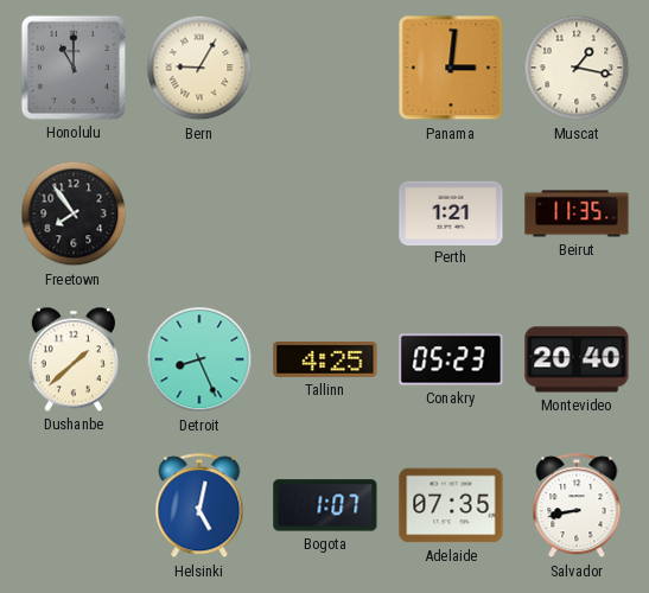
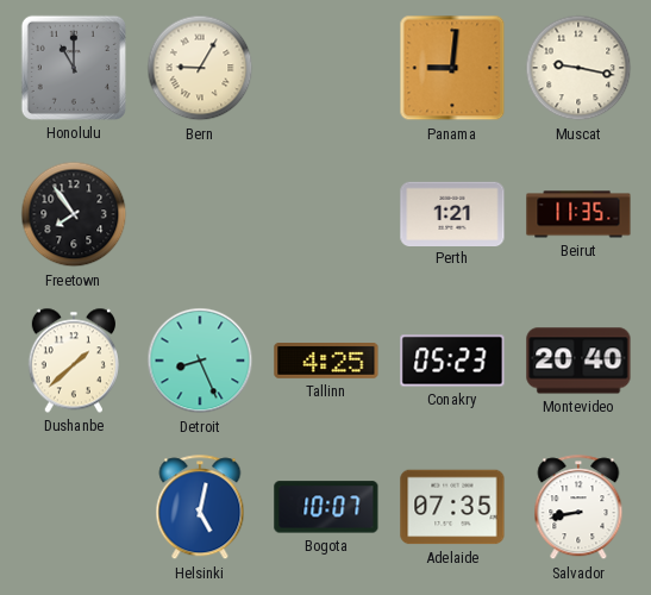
Panama: 3:01 -> 9:01
Muscat: 1:17 -> 9:17
Bogota: 1:07 -> 10:07
